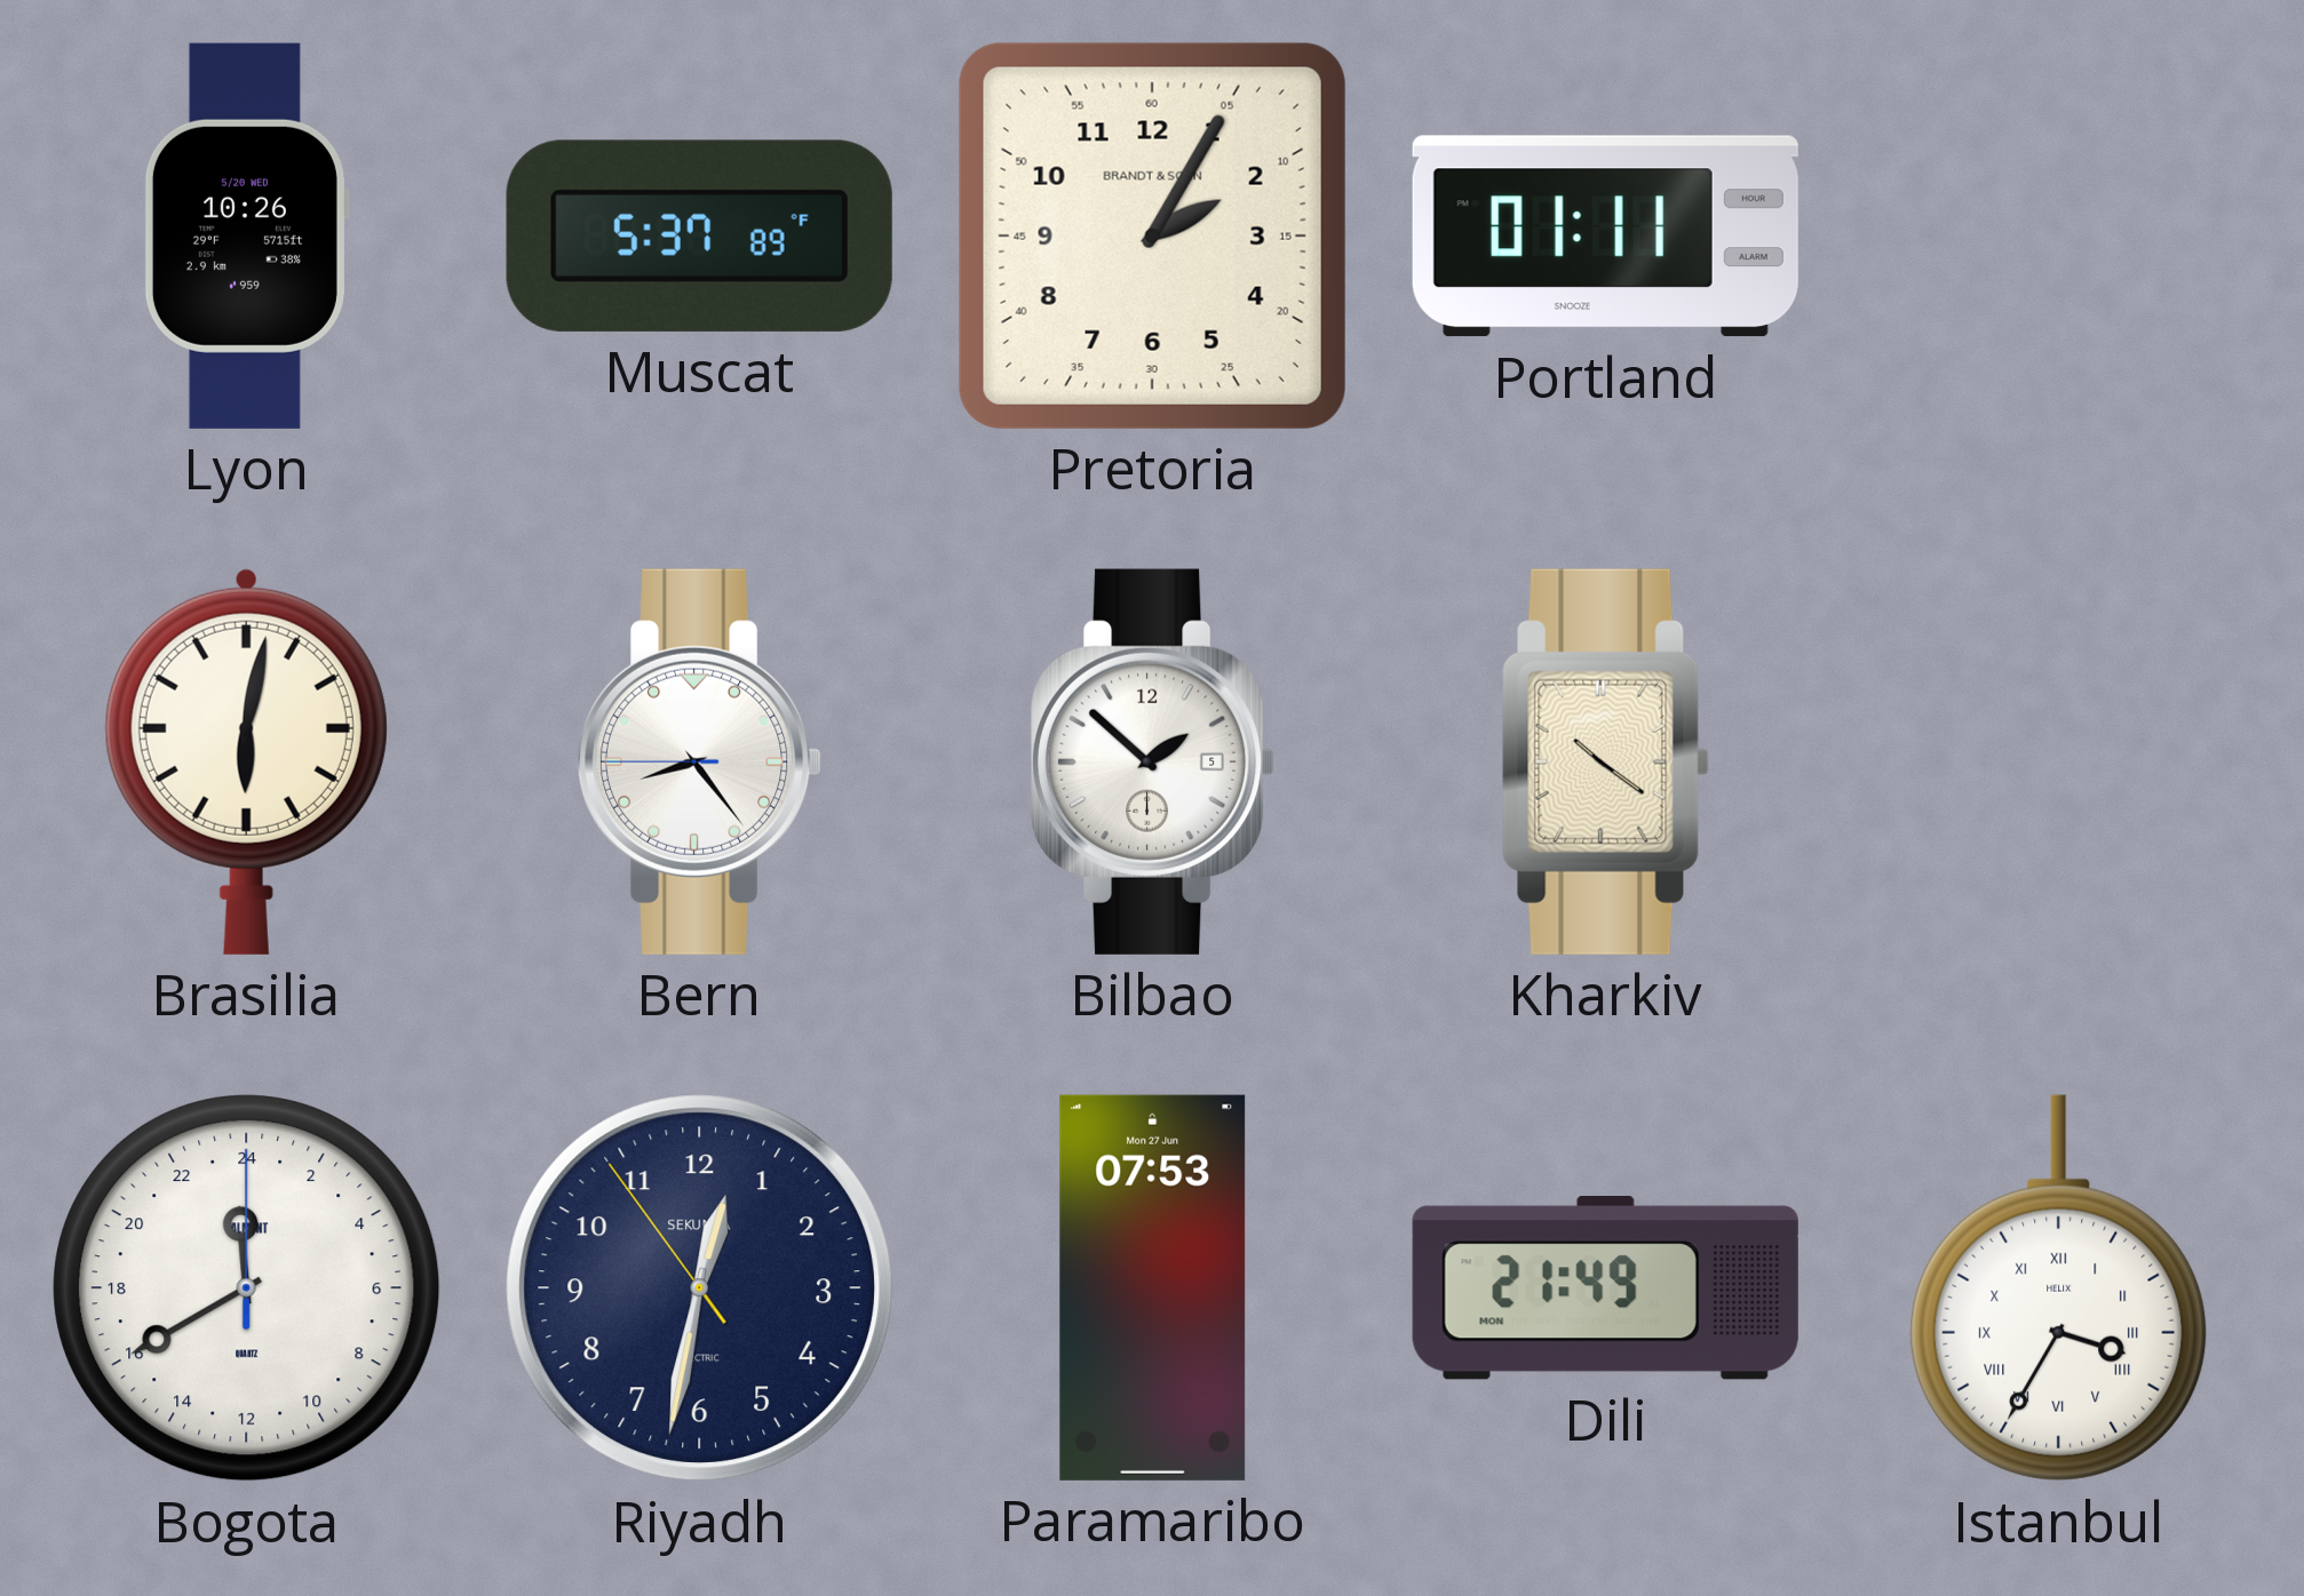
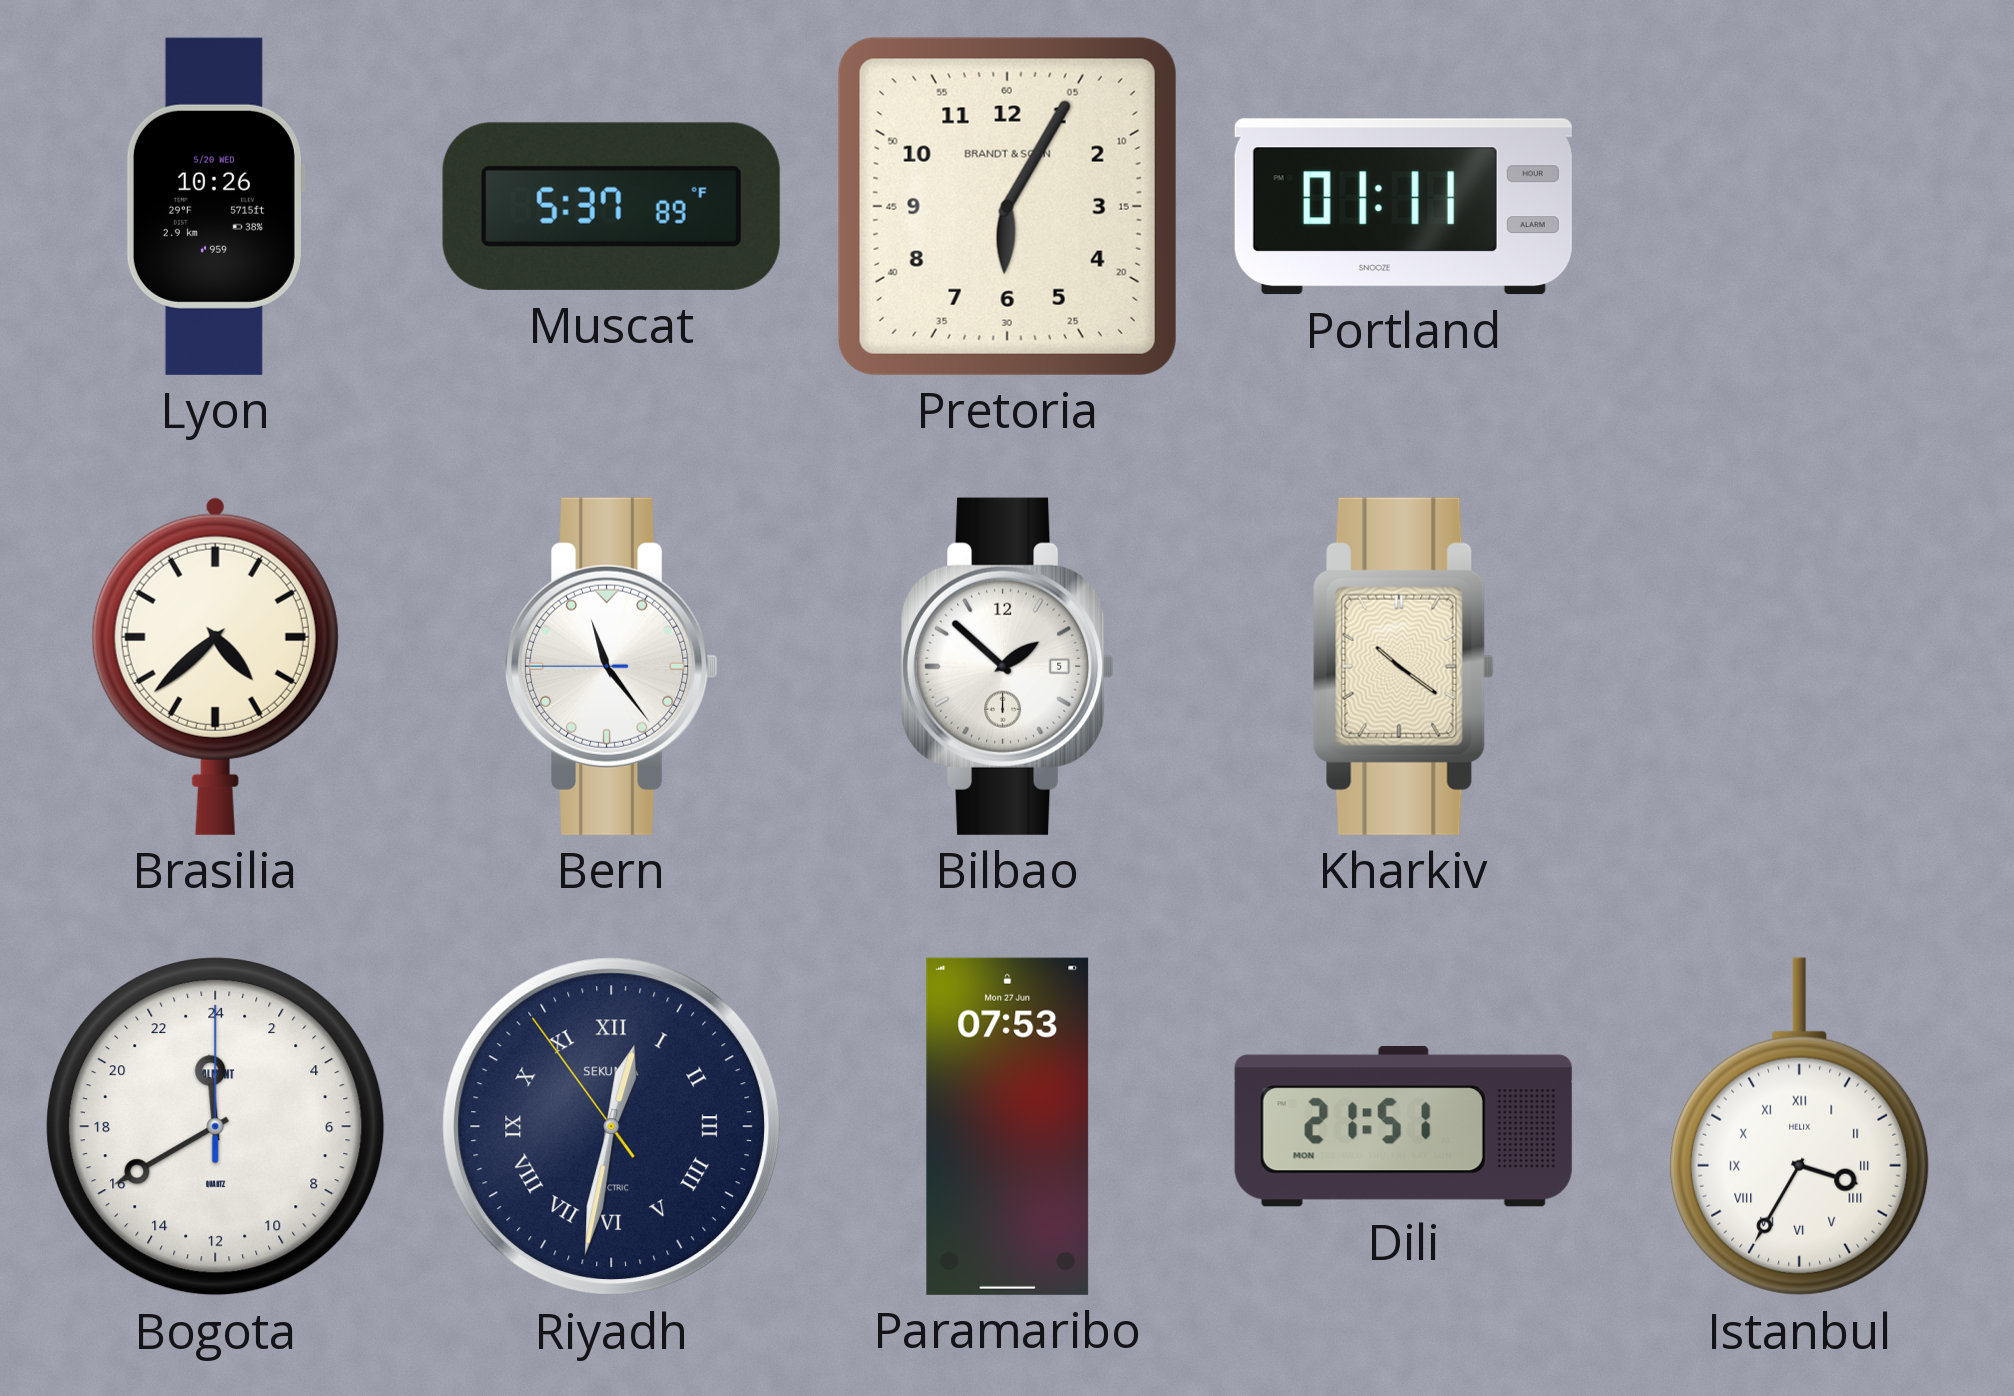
Pretoria: 2:05 -> 6:05
Brasilia: 6:02 -> 4:38
Bern: 8:23 -> 11:23
Riyadh numerals: Arabic -> Roman
Dili: 21:49 -> 21:51
